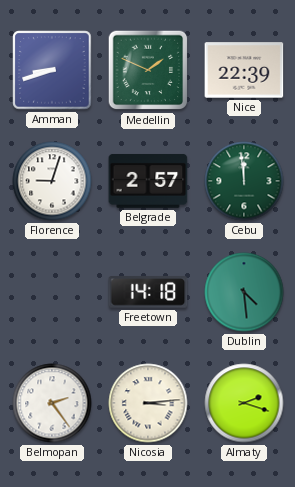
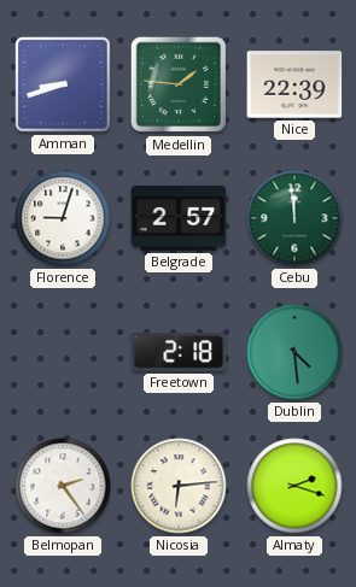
Medellin: 1:49 -> 1:46
Freetown: 14:18 -> 2:18
Nicosia: 3:14 -> 6:14
